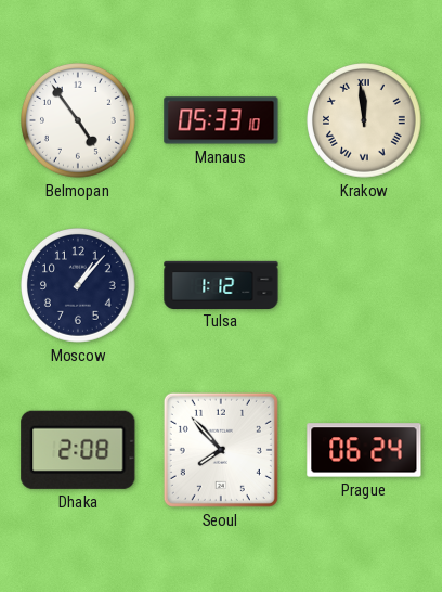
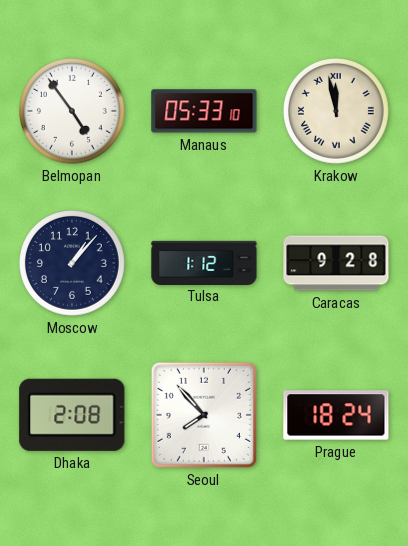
Krakow: 11:59 -> 11:58
Caracas: none -> 9:28
Prague: 06:24 -> 18:24
